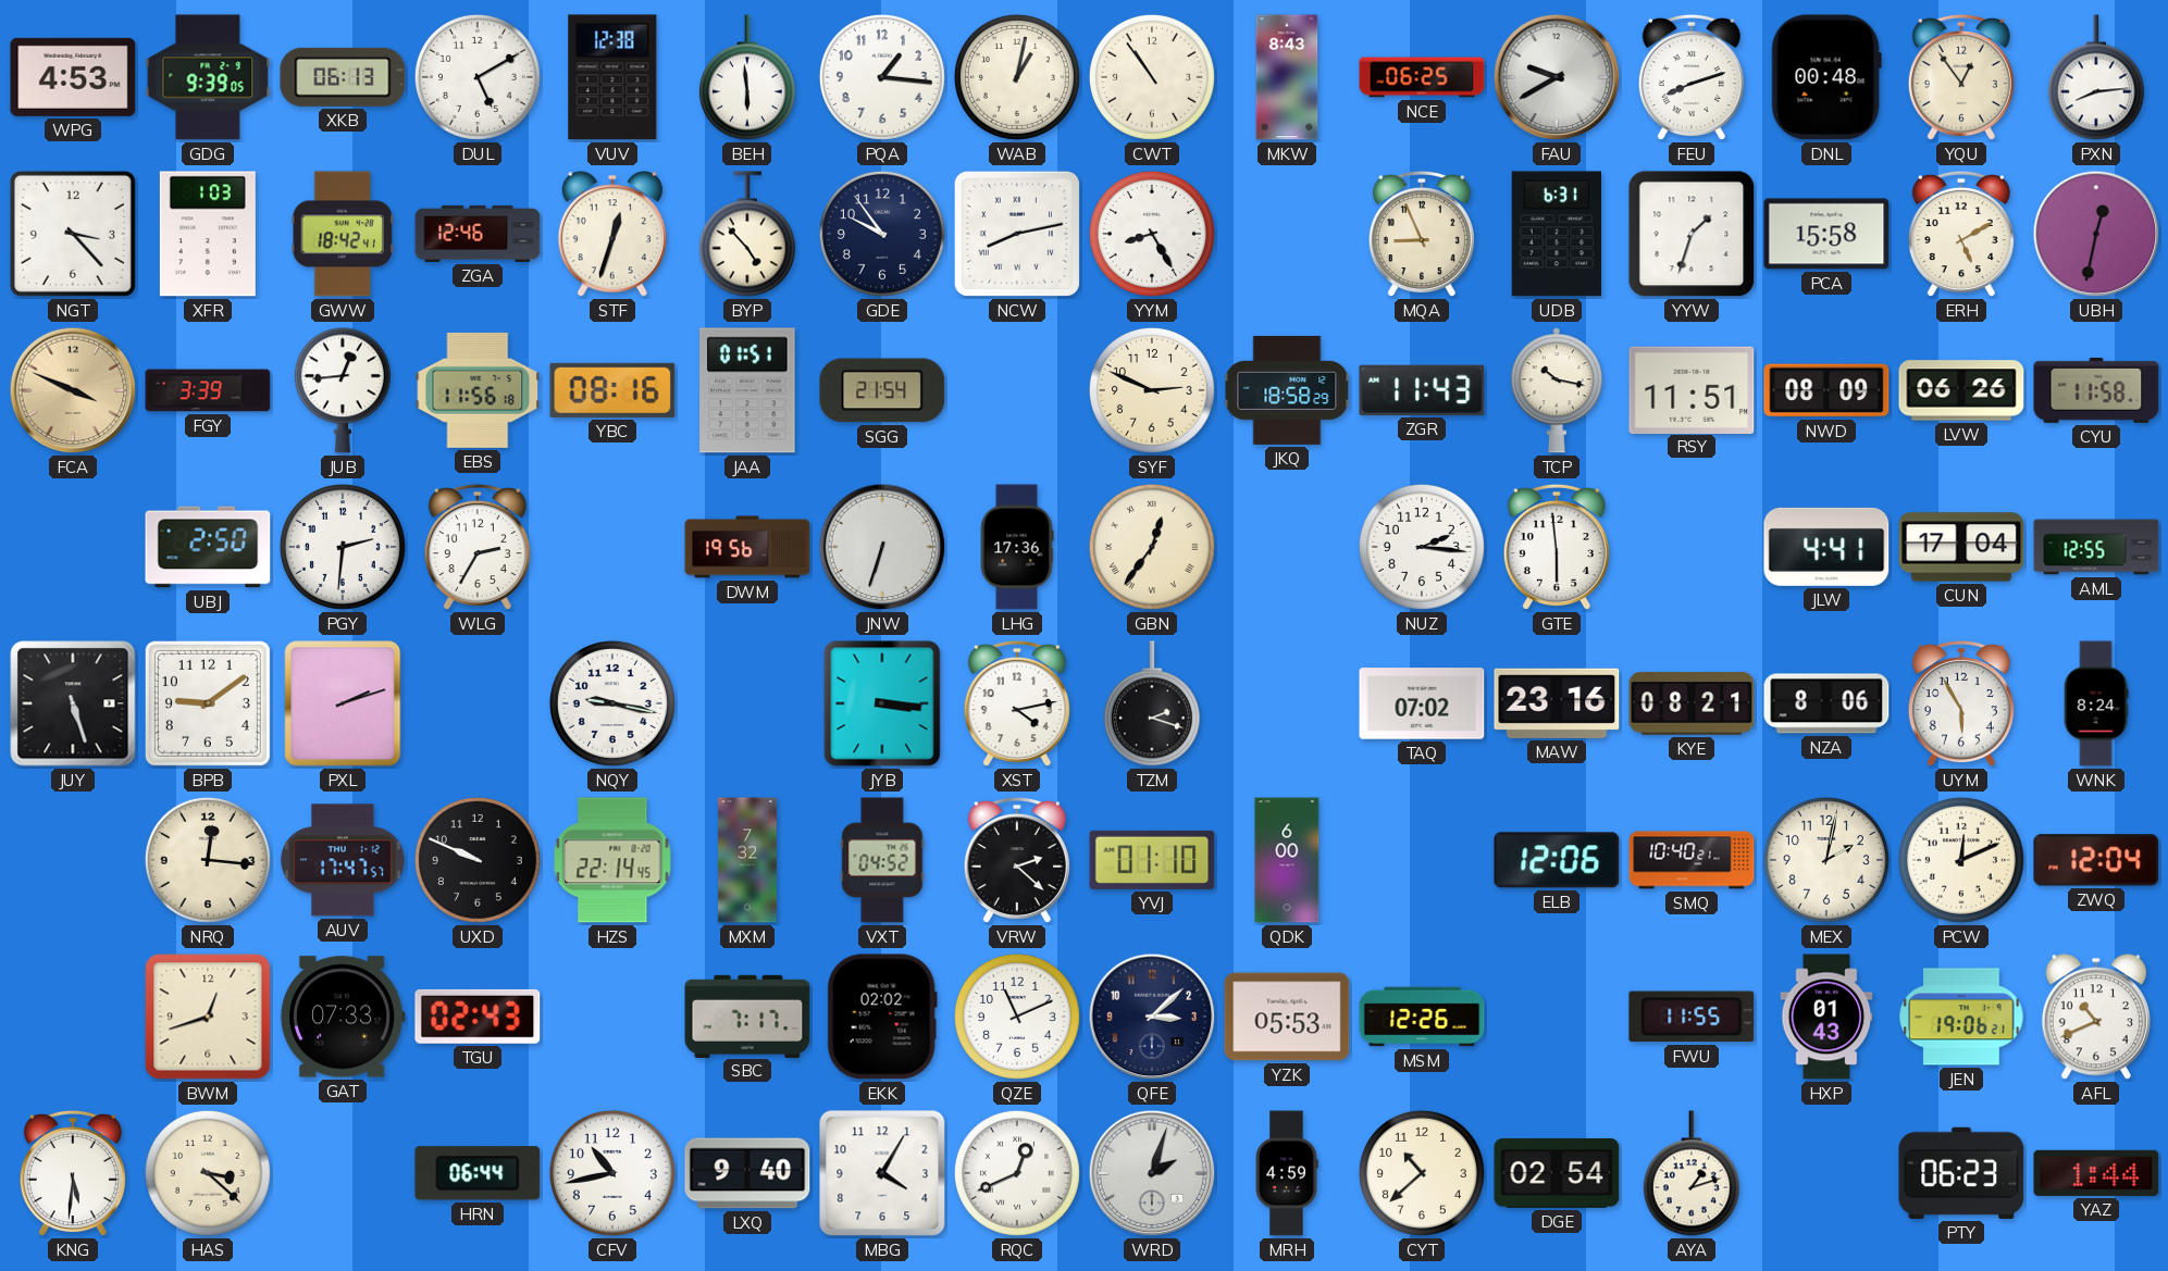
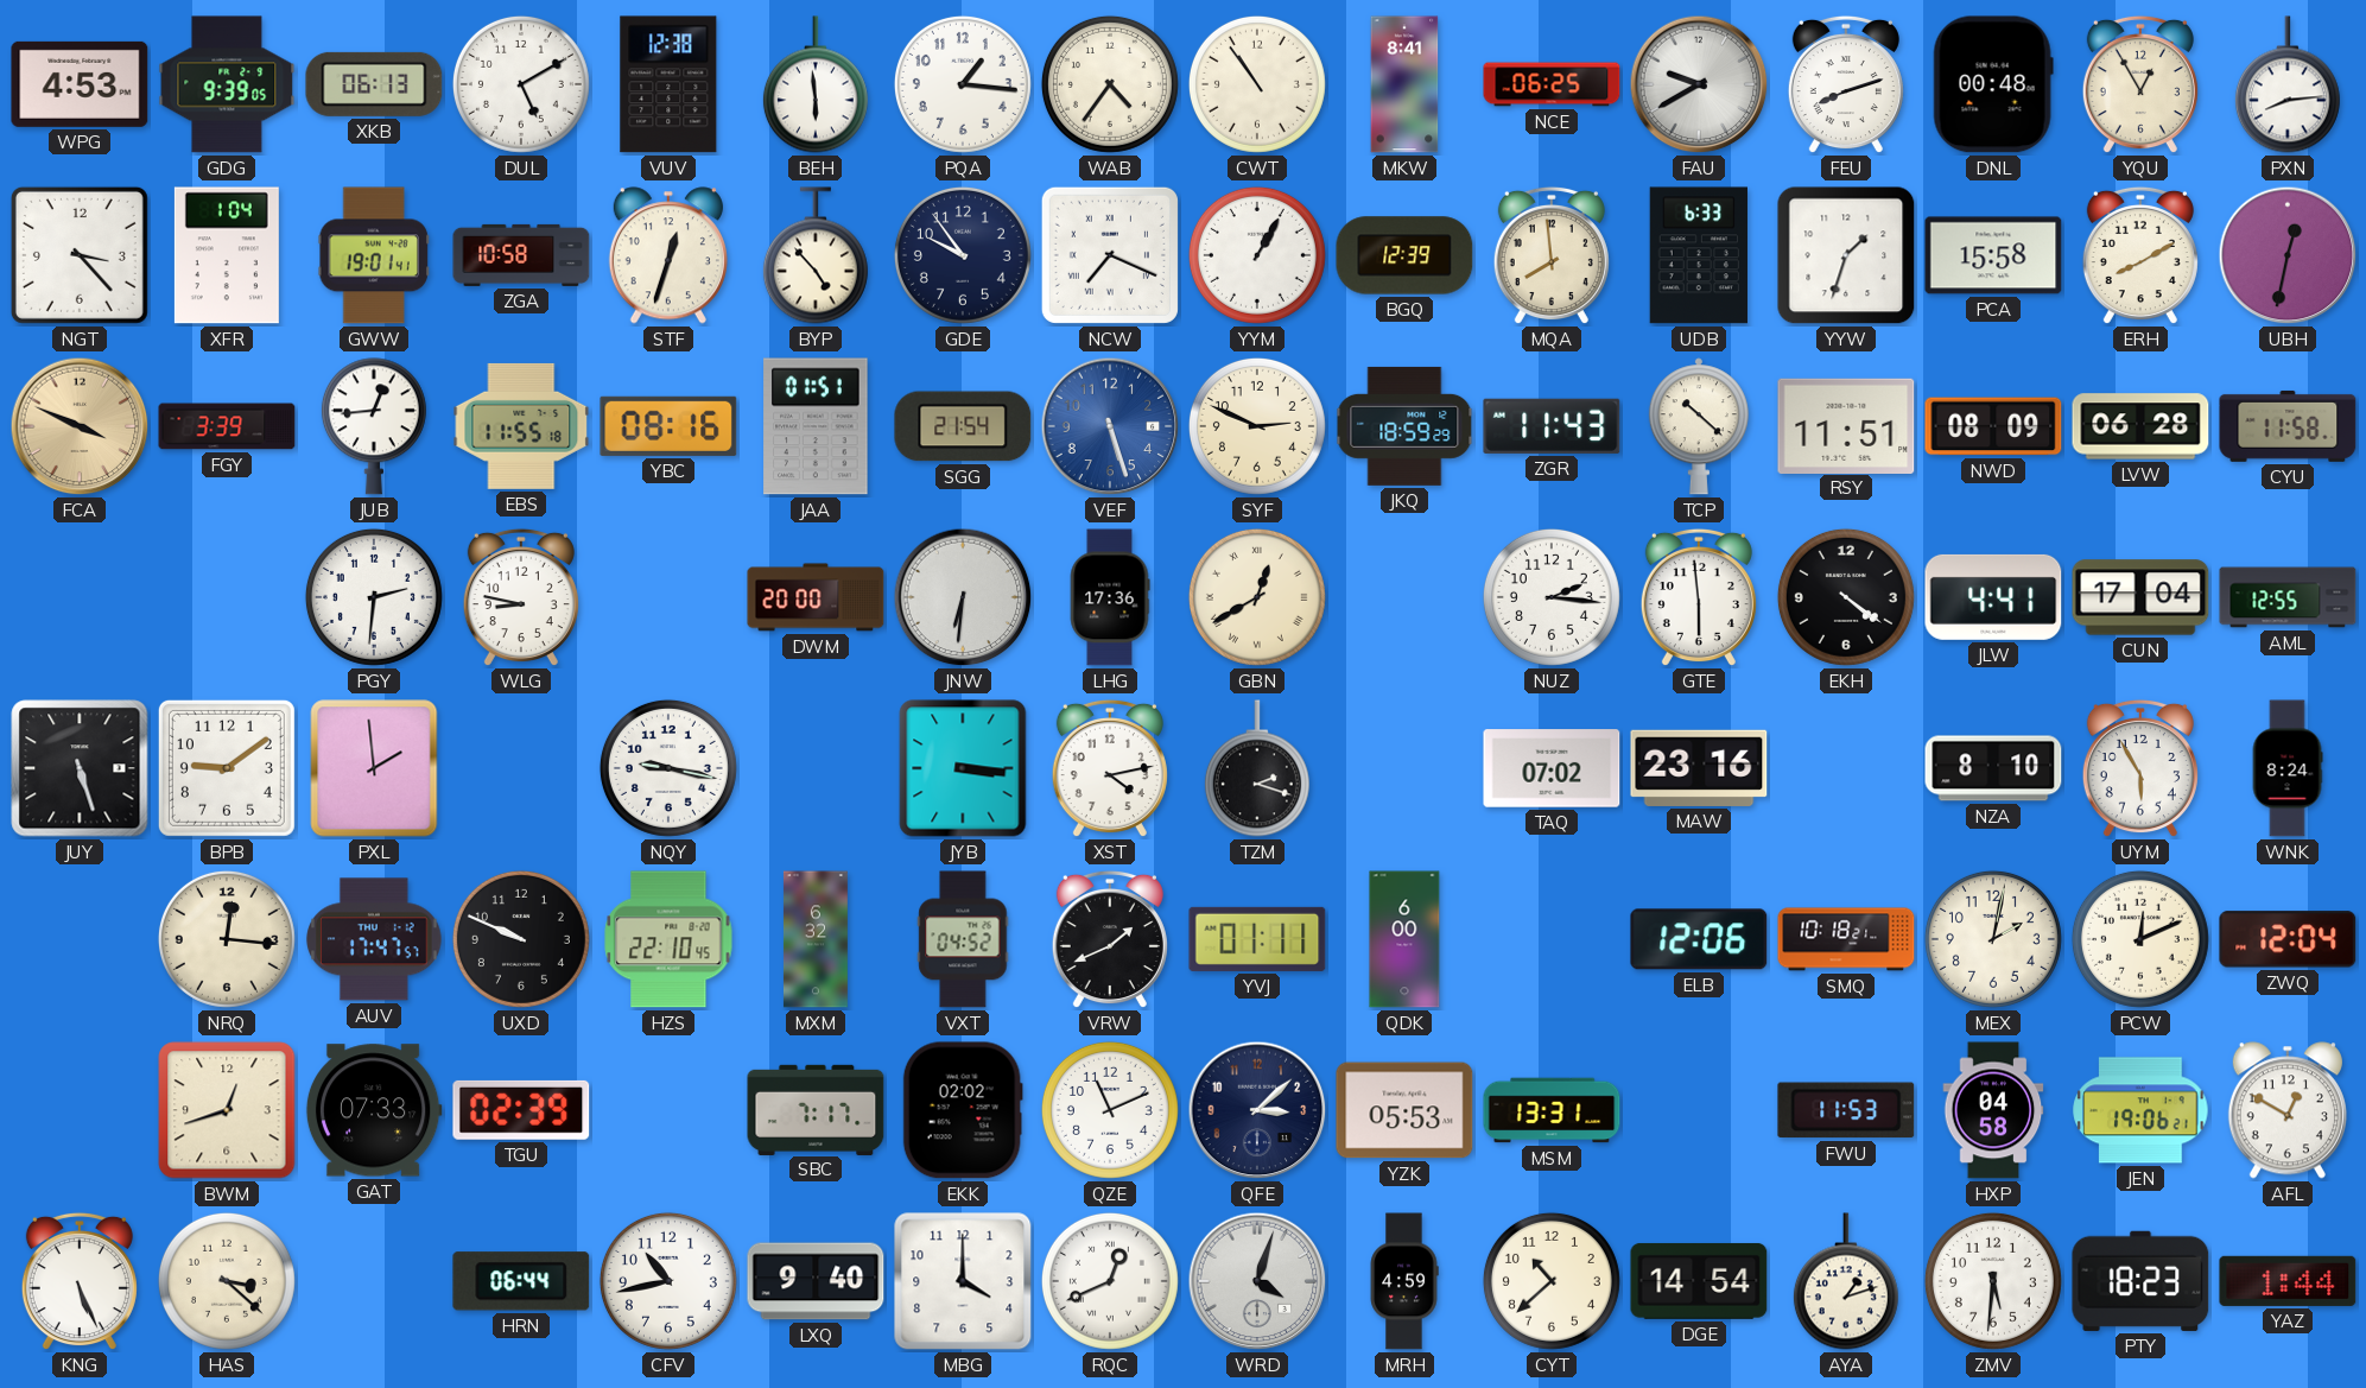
WAB: 1:02 -> 4:36
MKW: 8:43 -> 8:41
YQU: 12:54 -> 12:55
XFR: 1:03 -> 1:04
GWW: 18:42 -> 19:01
ZGA: 12:46 -> 10:58
NCW: 8:13 -> 7:19
YYM: 8:25 -> 1:05
BGQ: none -> 12:39
MQA: 8:56 -> 7:59
UDB: 6:31 -> 6:33
ERH: 5:10 -> 8:10
EBS: 11:56 -> 11:55
VEF: none -> 5:27
JKQ: 18:58 -> 18:59
TCP: 10:17 -> 10:22
LVW: 06:26 -> 06:28
UBJ: 2:50 -> none
WLG: 2:35 -> 8:47
DWM: 19:56 -> 20:00
JNW: 6:33 -> 6:31
GBN: 12:36 -> 12:40
EKH: none -> 4:21
PXL: 2:12 -> 1:59
KYE: 08:21 -> none
NZA: 8:06 -> 8:10
HZS: 22:14 -> 22:10
MXM: 7:32 -> 6:32
VRW: 2:22 -> 1:41
YVJ: 01:10 -> 01:11
SMQ: 10:40 -> 10:18
TGU: 02:43 -> 02:39
MSM: 12:26 -> 13:31
FWU: 11:55 -> 11:53
HXP: 01:43 -> 04:58
AFL: 10:41 -> 12:50
KNG: 5:31 -> 5:26
MBG: 4:05 -> 4:00
WRD: 2:03 -> 4:03
DGE: 02:54 -> 14:54
ZMV: none -> 5:31
PTY: 06:23 -> 18:23
